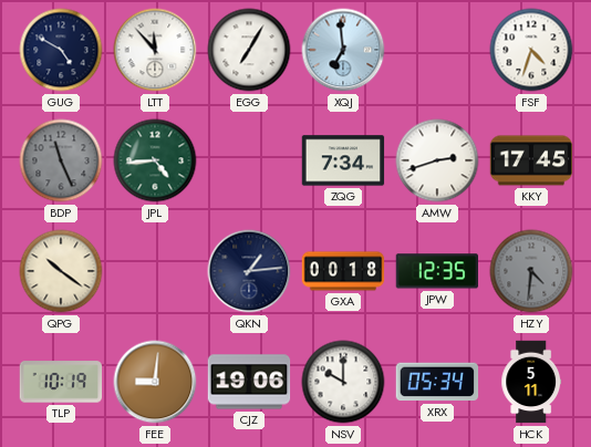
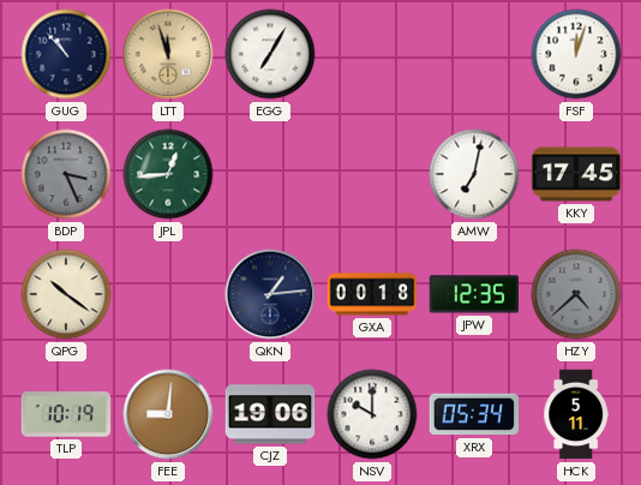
GUG: 4:50 -> 10:53
LTT: 11:53 -> 11:57
LTT dial: white -> champagne
XQJ: 6:59 -> none
FSF: 4:33 -> 12:03
BDP: 11:26 -> 3:26
JPL: 4:44 -> 12:44
ZQG: 7:34 -> none
AMW: 2:42 -> 7:02
HZY: 4:31 -> 4:38
